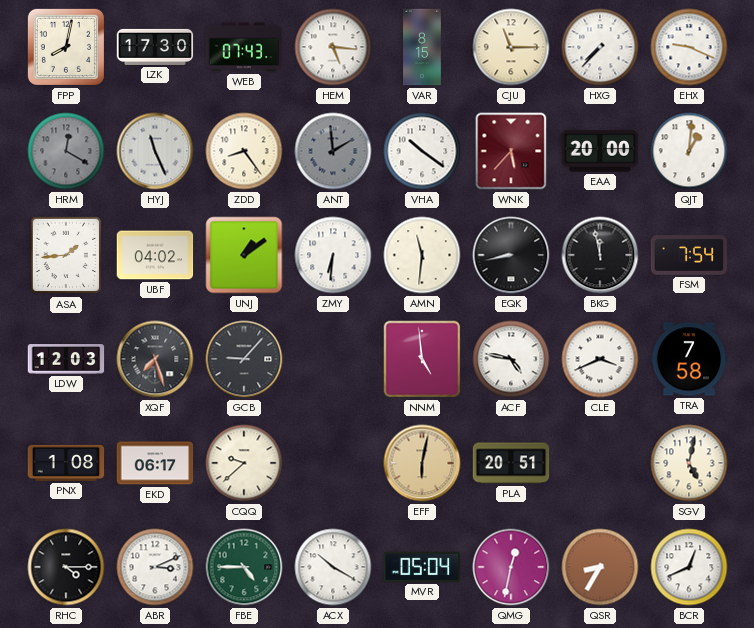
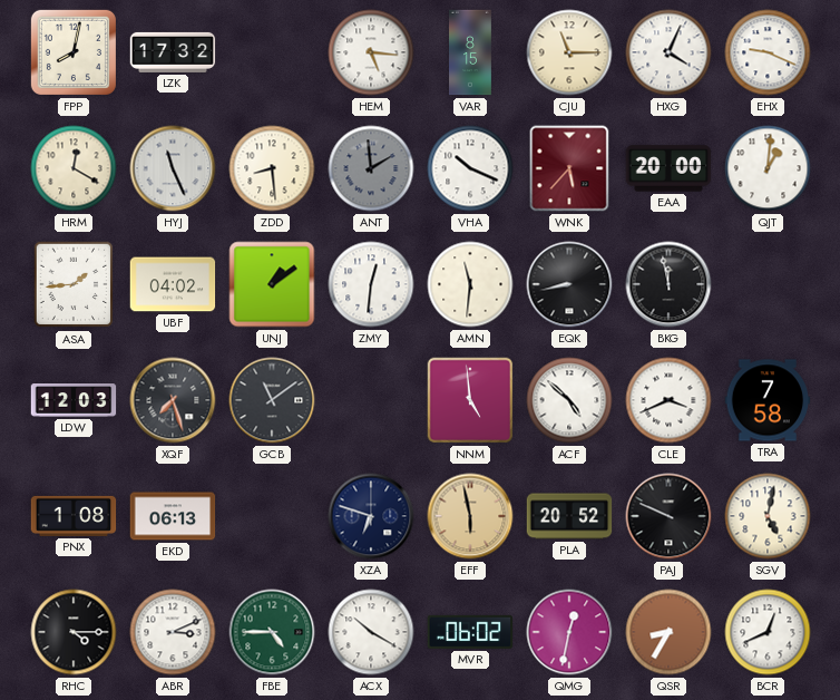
LZK: 17:30 -> 17:32
WEB: 07:43 -> none
HXG: 7:37 -> 4:04
HRM dial: grey -> cream
ZDD: 8:24 -> 8:29
VHA: 10:21 -> 10:19
ZMY: 6:31 -> 12:31
FSM: 7:54 -> none
GCB: 9:07 -> 11:09
ACF: 4:47 -> 4:52
EKD: 06:17 -> 06:13
CQQ: 9:38 -> none
XZA: none -> 6:48
EFF: 6:02 -> 5:58
PLA: 20:51 -> 20:52
PAJ: none -> 9:49
MVR: 05:04 -> 06:02
